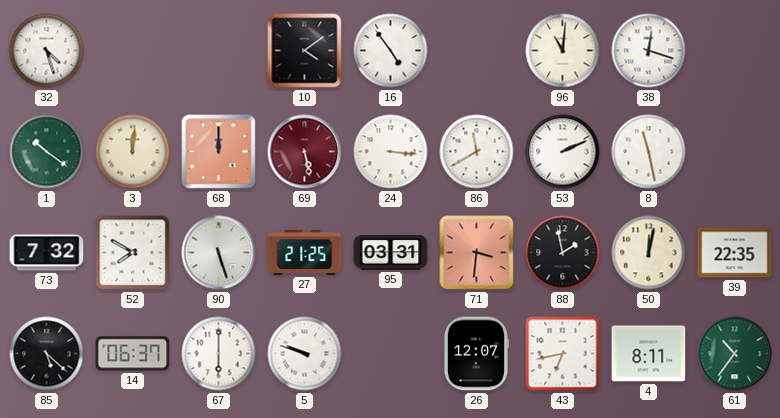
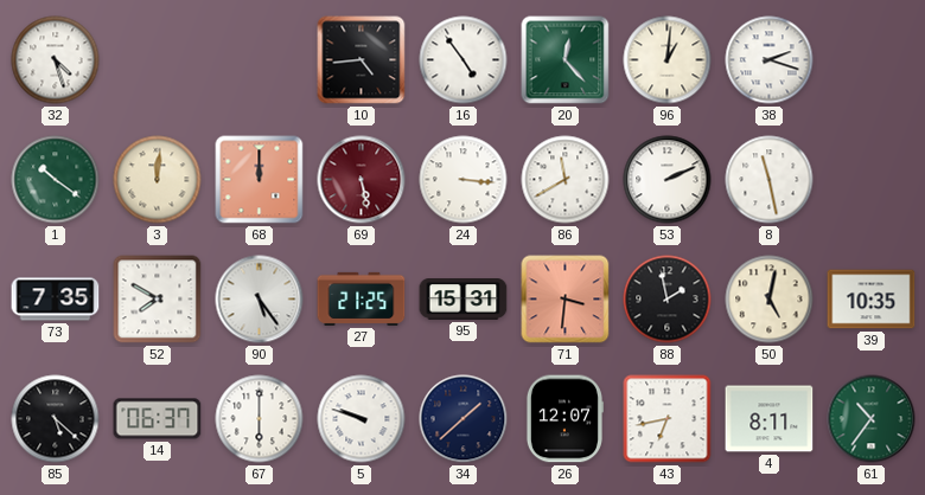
10: 4:09 -> 4:44
20: none -> 12:23
96: 11:01 -> 1:01
38: 12:18 -> 2:18
73: 7:32 -> 7:35
90: 5:27 -> 5:24
95: 03:31 -> 15:31
50: 12:02 -> 5:02
39: 22:35 -> 10:35
34: none -> 1:38
